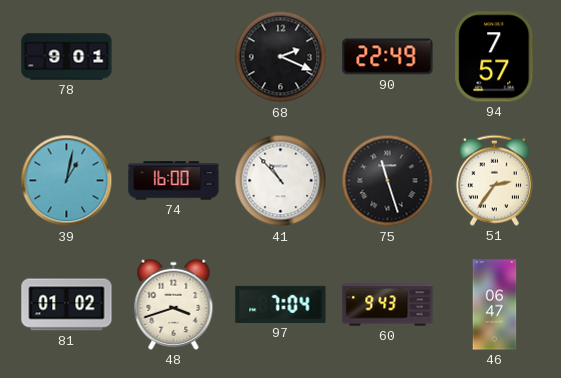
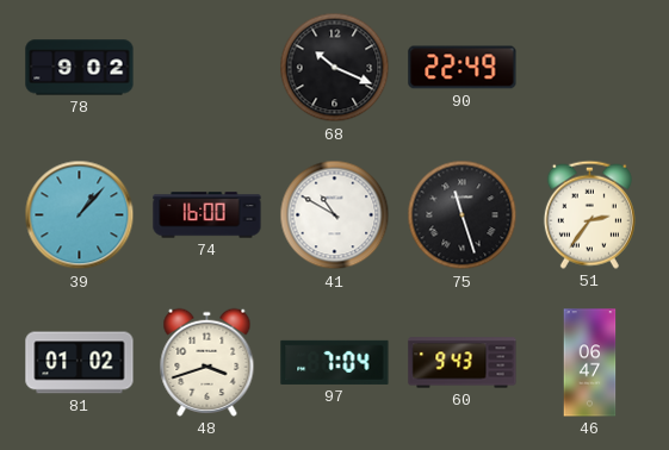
78: 9:01 -> 9:02
68: 2:19 -> 10:19
94: 7:57 -> none
39: 1:02 -> 1:07
41: 10:53 -> 10:50
